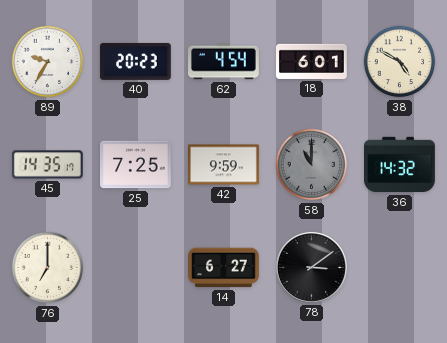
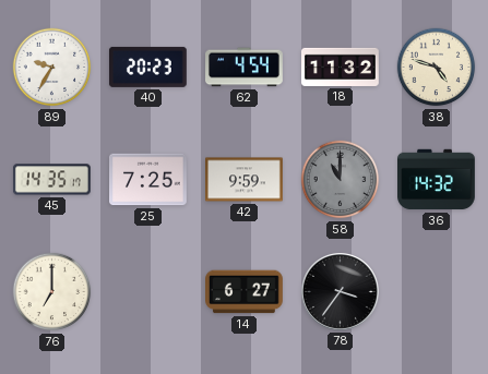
18: 6:01 -> 11:32
38: 4:50 -> 4:48
78: 3:09 -> 3:36
